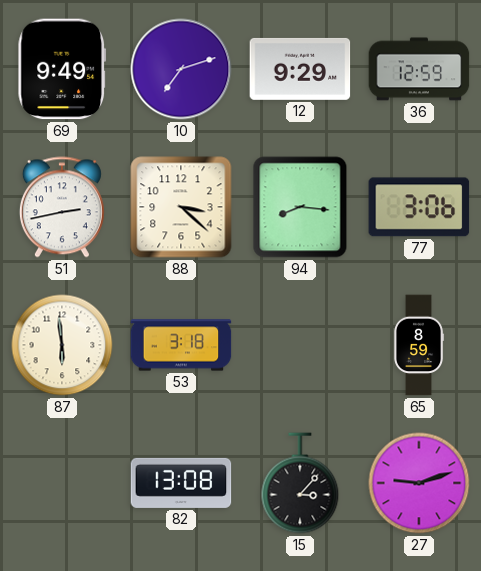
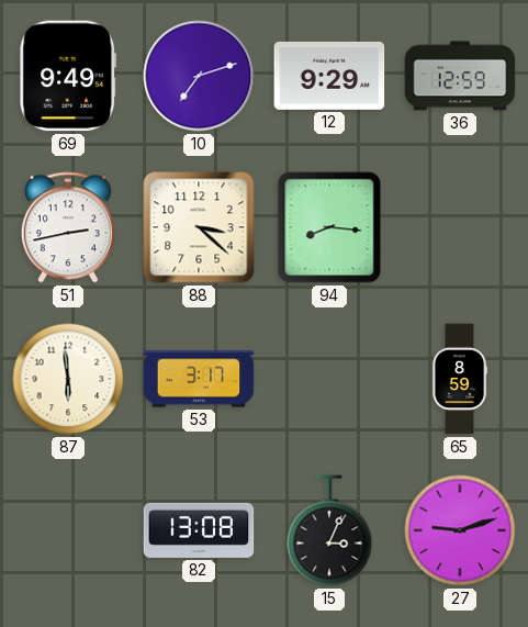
77: 3:06 -> none
53: 3:18 -> 3:17
15: 3:07 -> 3:04
